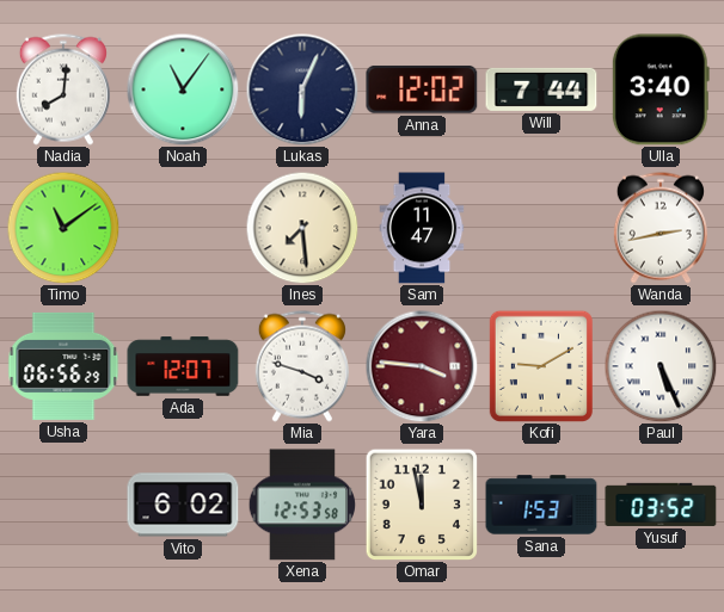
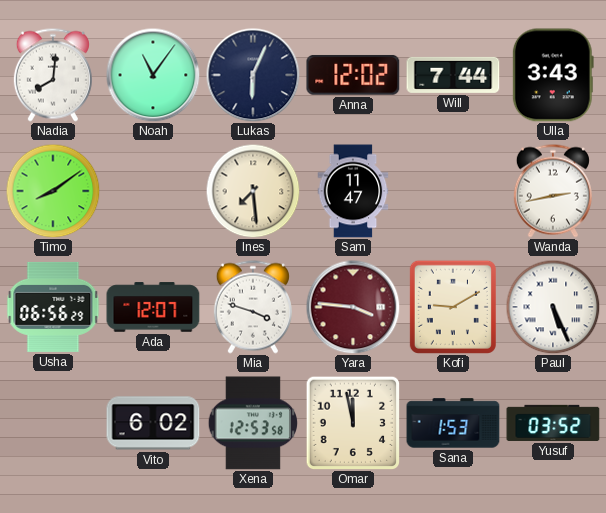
Ulla: 3:40 -> 3:43
Timo: 11:09 -> 8:09
